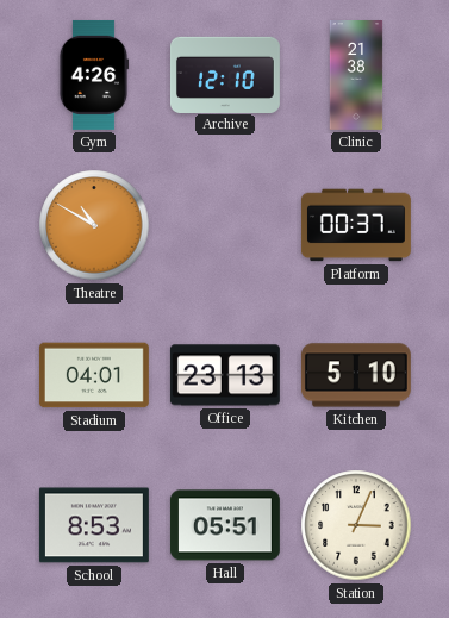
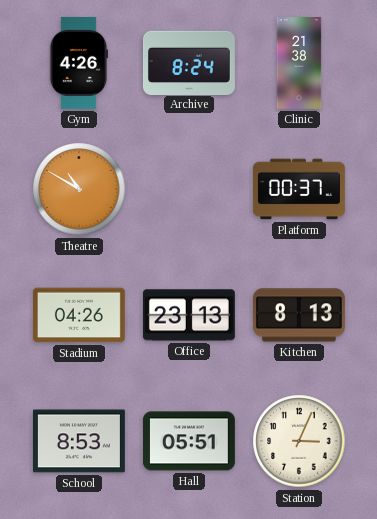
Archive: 12:10 -> 8:24
Stadium: 04:01 -> 04:26
Kitchen: 5:10 -> 8:13
